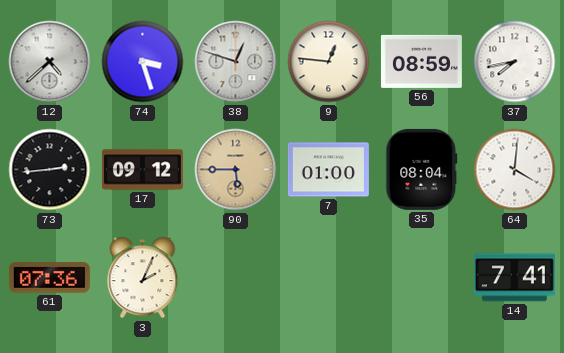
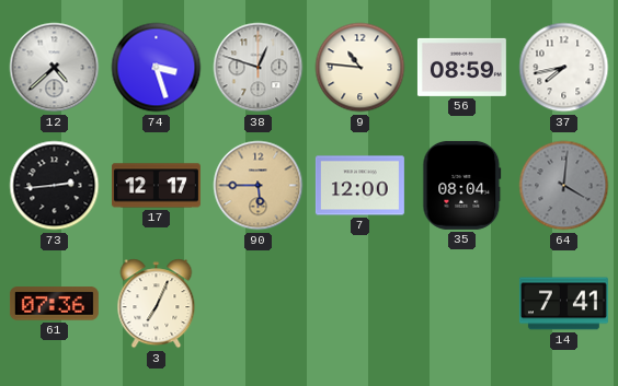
9: 12:46 -> 10:46
17: 09:12 -> 12:17
7: 01:00 -> 12:00
64 dial: white -> grey
3: 2:04 -> 7:04
